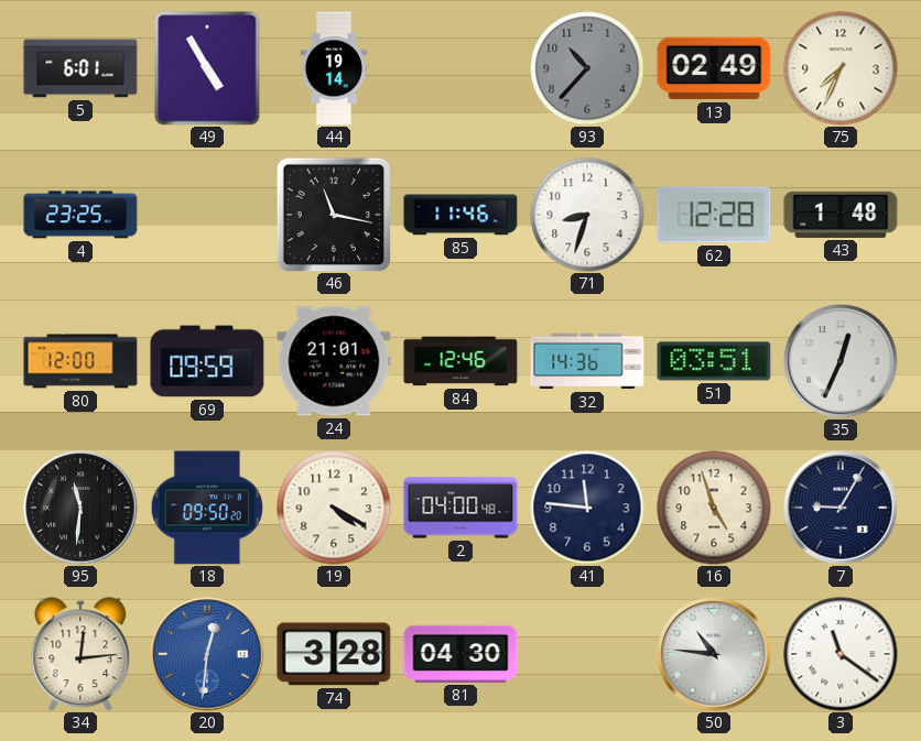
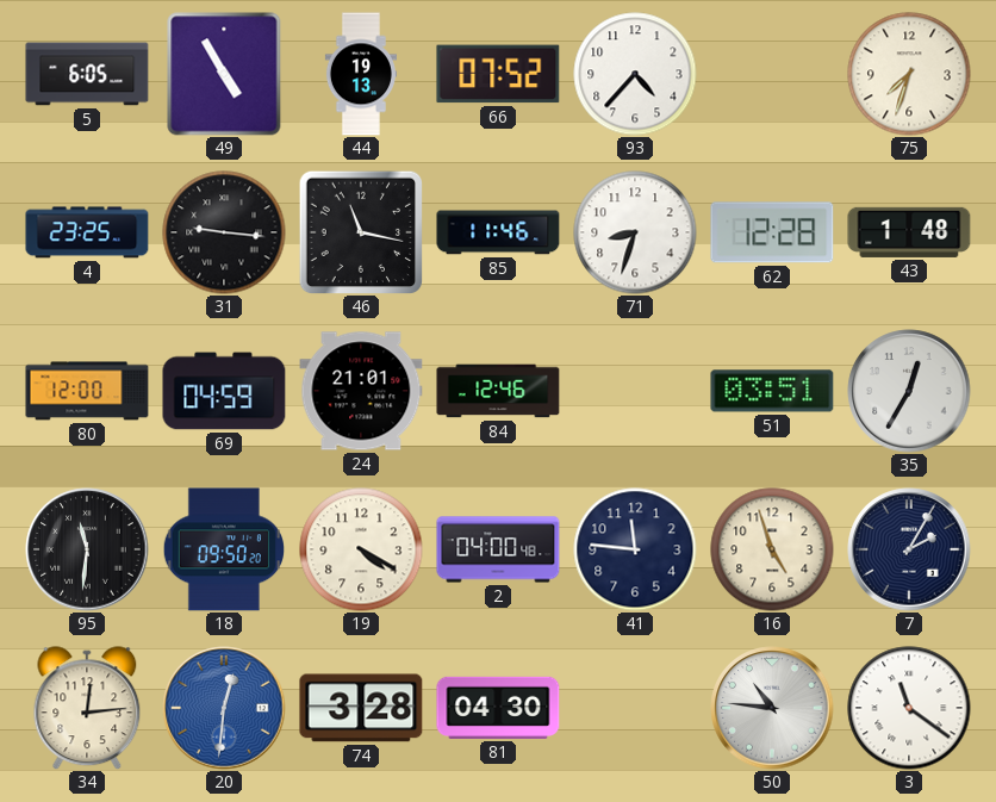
5: 6:01 -> 6:05
44: 19:14 -> 19:13
66: none -> 07:52
93: 10:37 -> 4:37
93 dial: grey -> white
13: 02:49 -> none
75: 7:34 -> 7:33
31: none -> 9:16
69: 09:59 -> 04:59
32: 14:36 -> none
35: 12:34 -> 12:35
7: 9:05 -> 2:05
